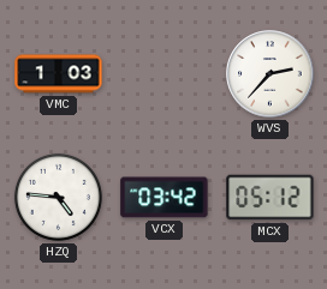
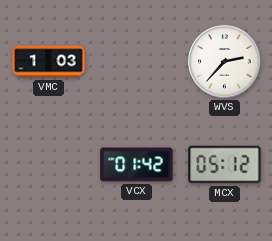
HZQ: 4:46 -> none
VCX: 03:42 -> 01:42
